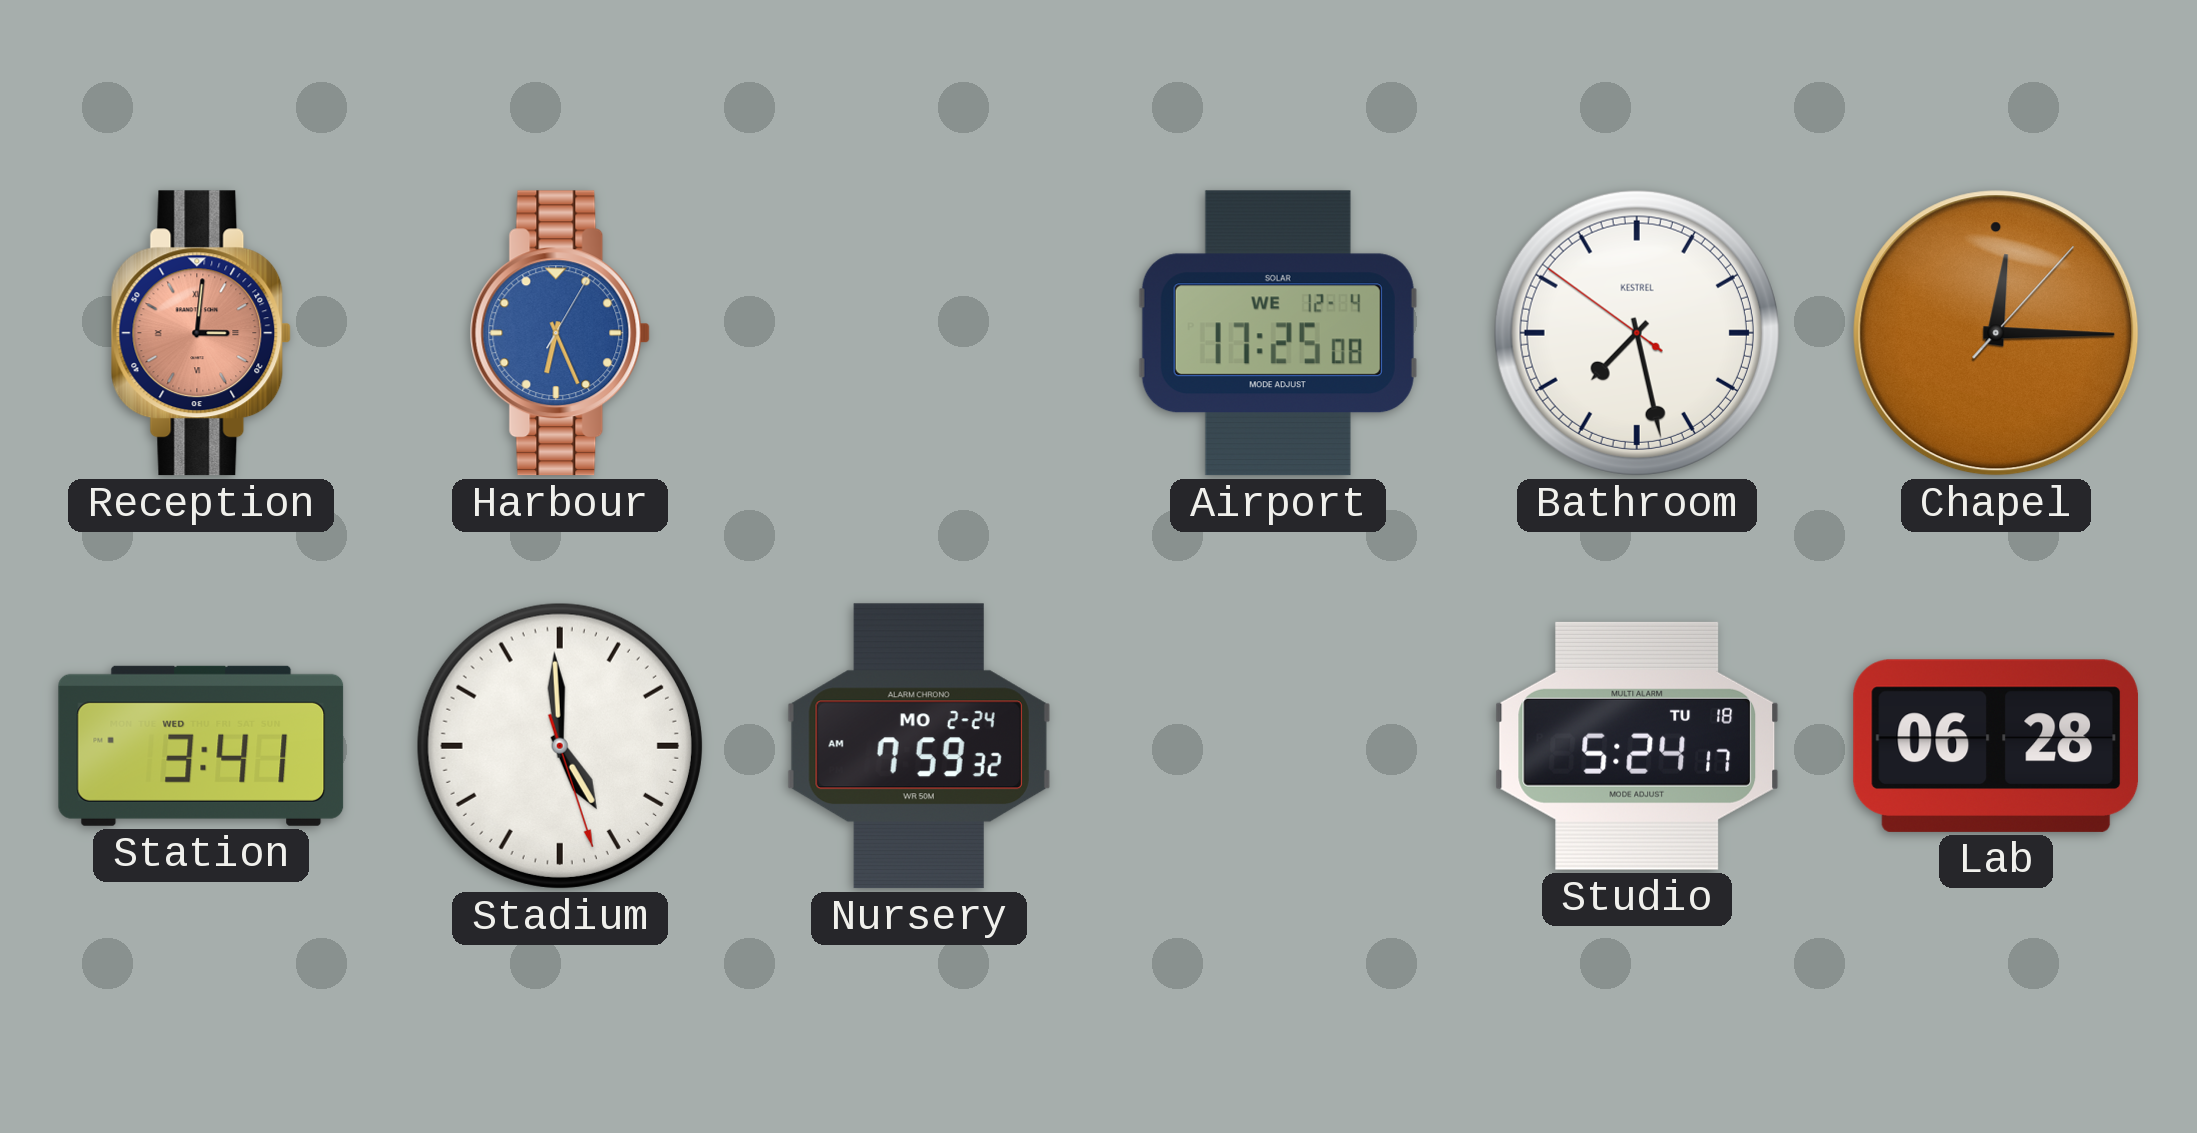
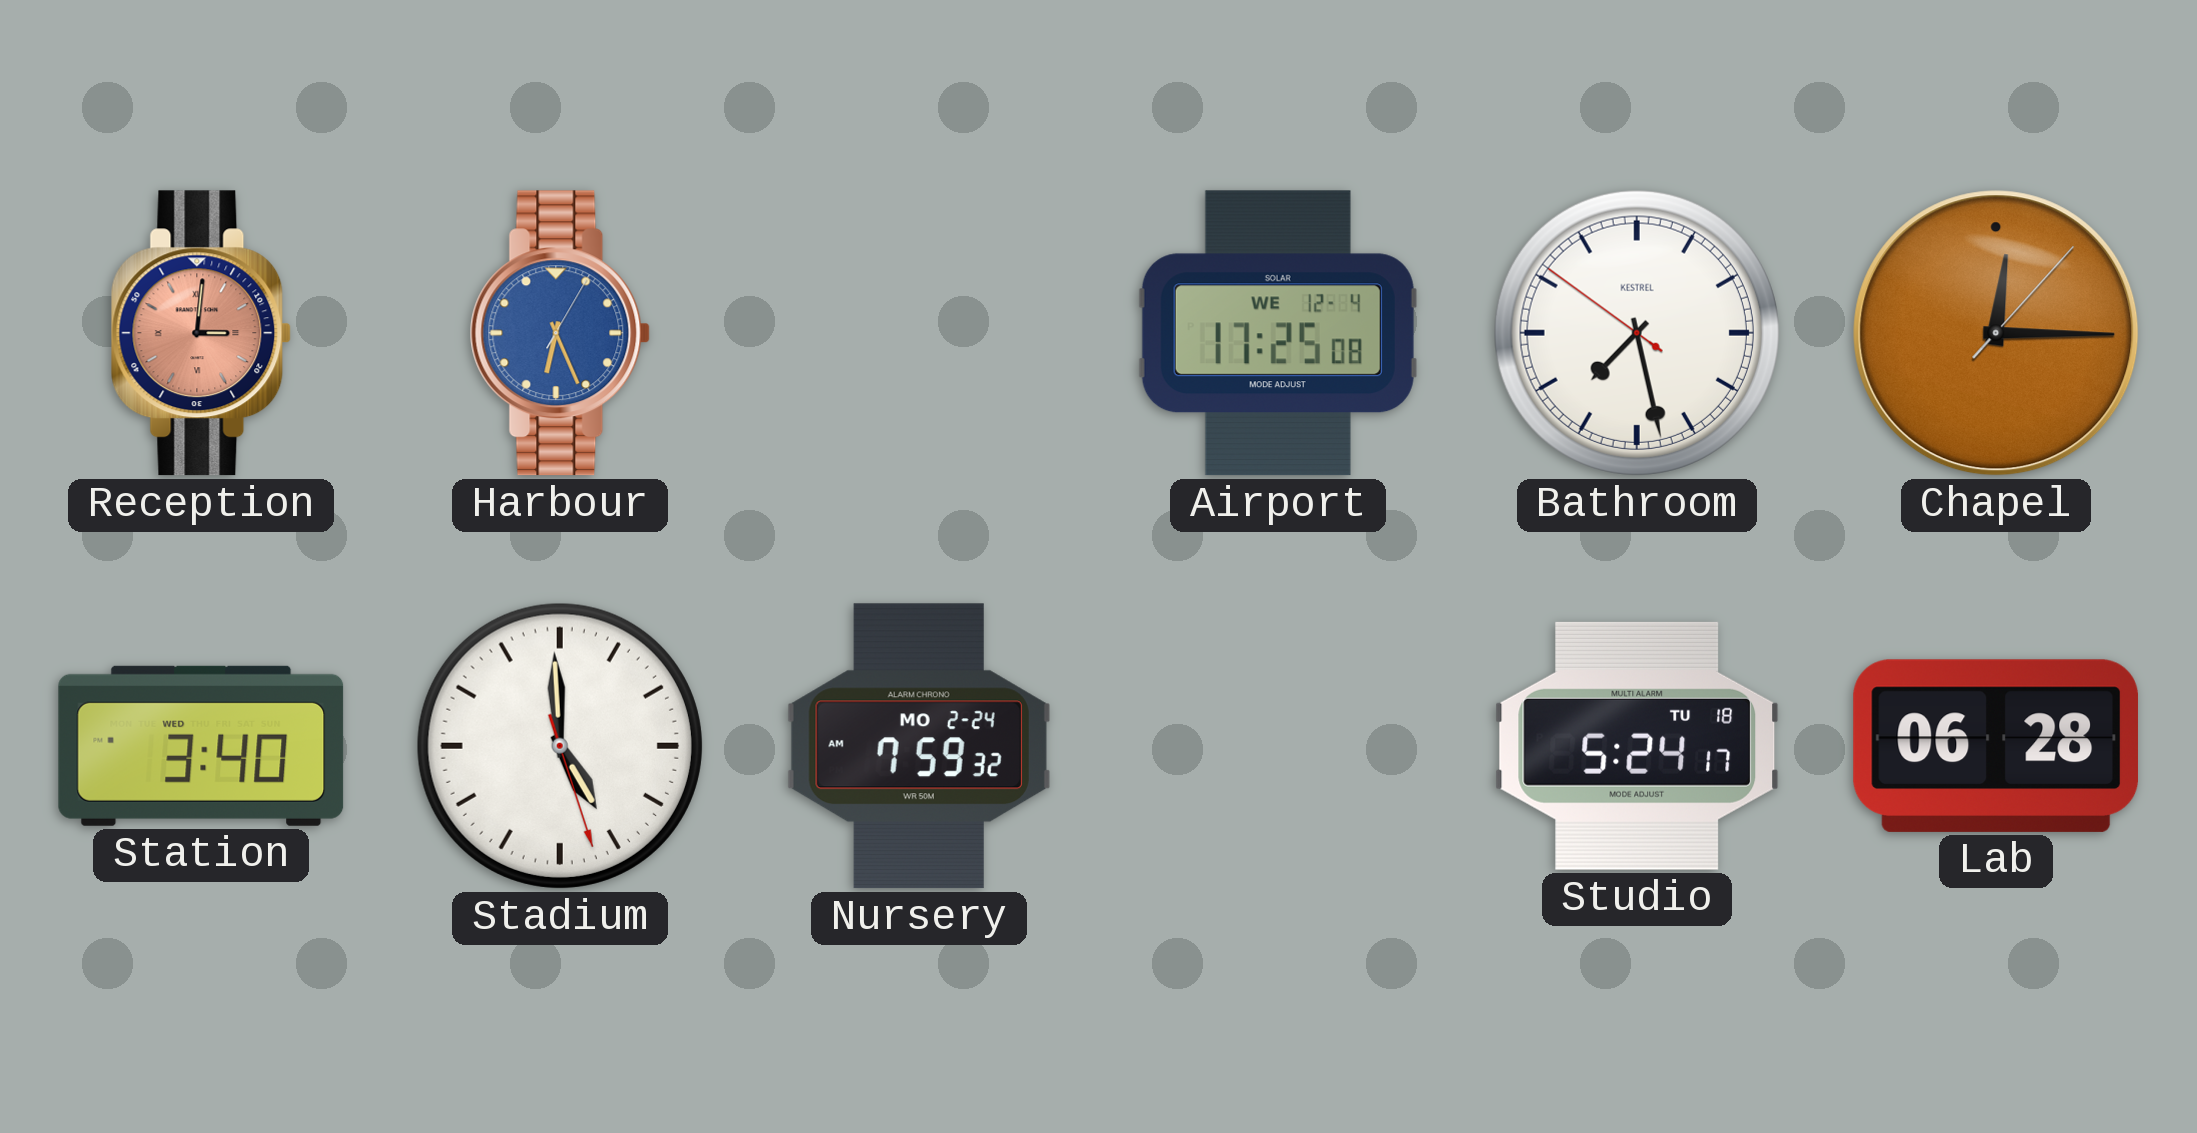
Station: 3:41 -> 3:40
